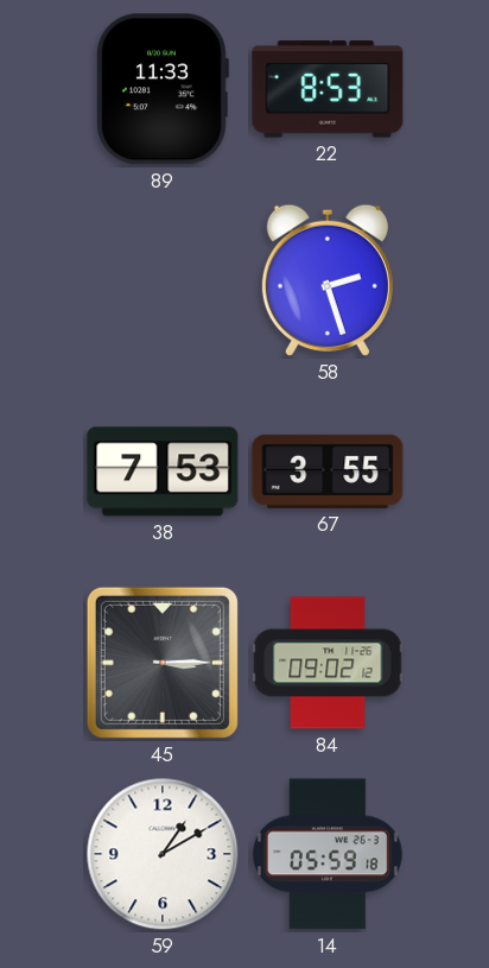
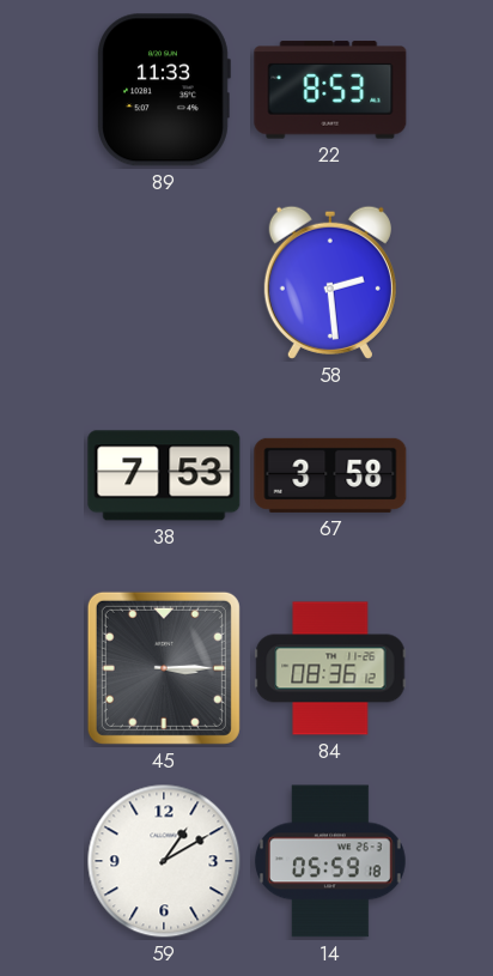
58: 2:27 -> 2:29
67: 3:55 -> 3:58
84: 09:02 -> 08:36
